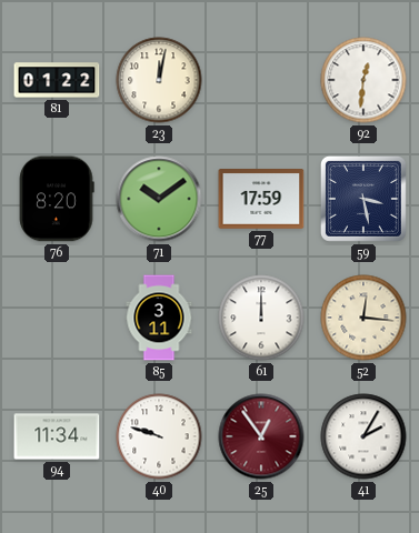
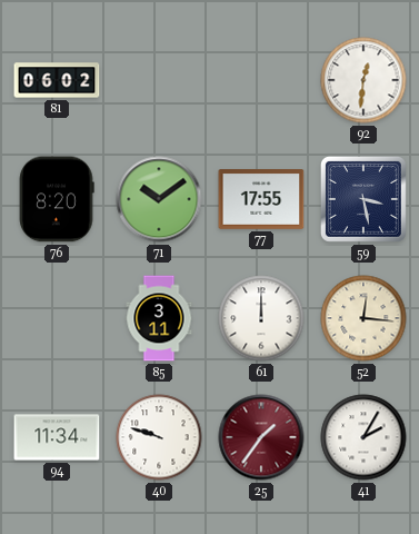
81: 01:22 -> 06:02
23: 12:02 -> none
77: 17:59 -> 17:55
25: 12:54 -> 1:36
